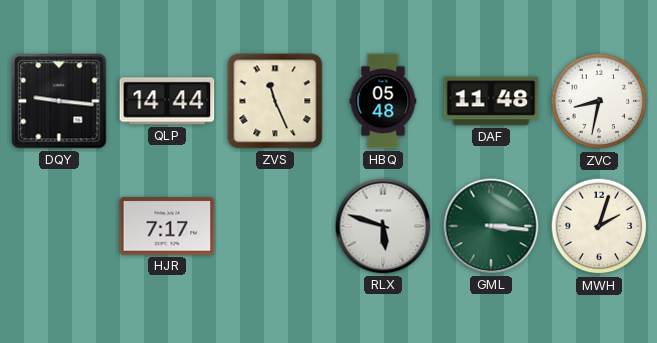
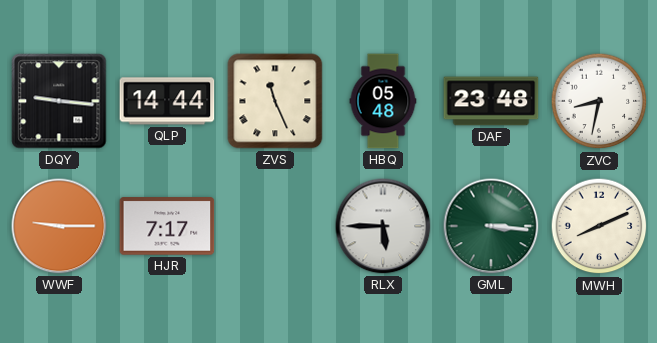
DAF: 11:48 -> 23:48
WWF: none -> 9:15
RLX: 5:48 -> 5:45
MWH: 2:03 -> 8:11
